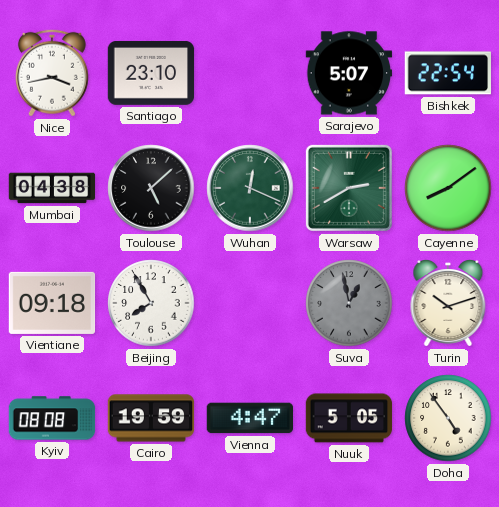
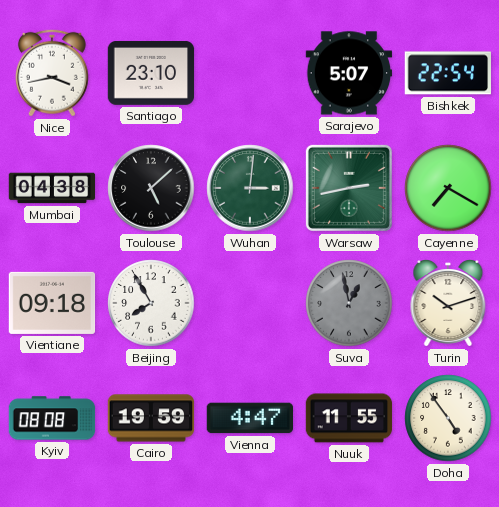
Wuhan: 12:19 -> 3:01
Warsaw: 2:40 -> 2:43
Cayenne: 8:09 -> 7:20
Nuuk: 5:05 -> 11:55
